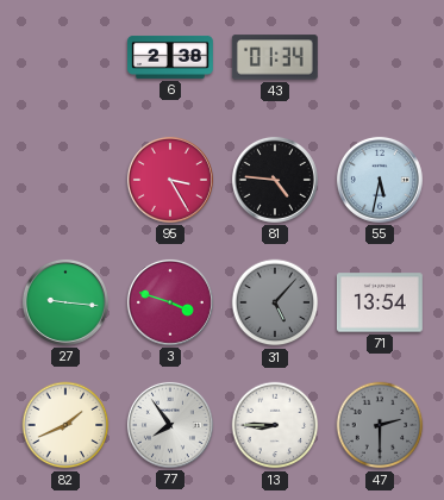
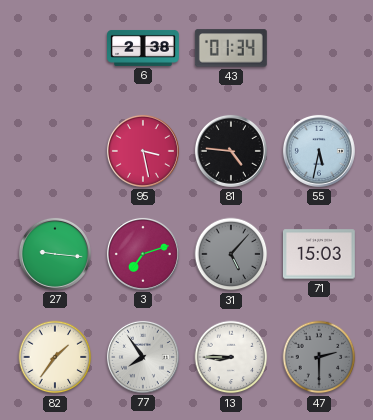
95: 3:25 -> 3:28
3: 3:48 -> 7:12
71: 13:54 -> 15:03
82: 1:41 -> 1:36
